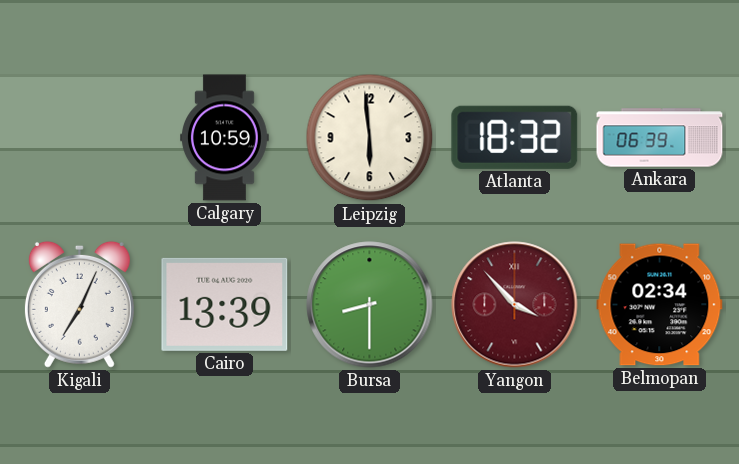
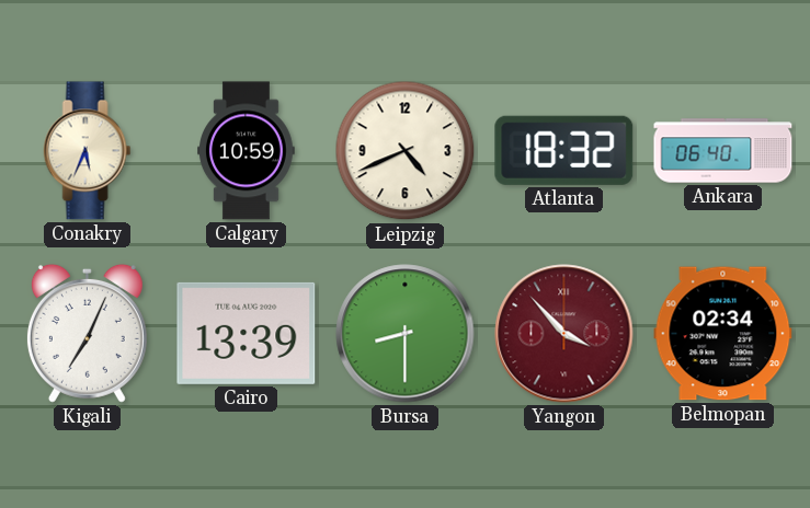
Conakry: none -> 5:34
Leipzig: 5:59 -> 4:41
Ankara: 06:39 -> 06:40
